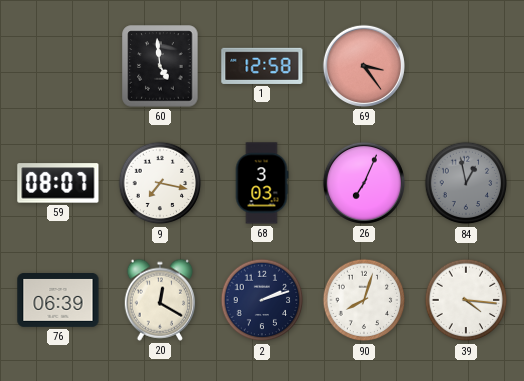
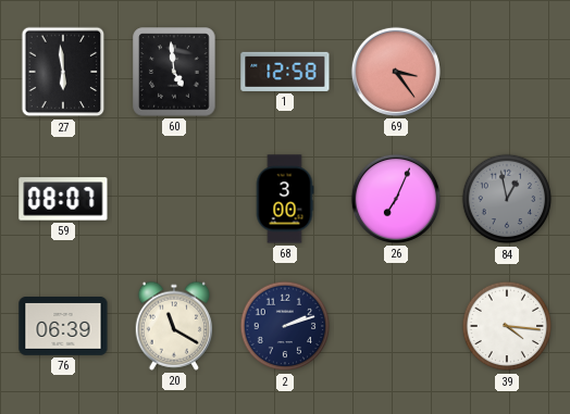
27: none -> 5:59
9: 7:17 -> none
68: 3:03 -> 3:00
20: 12:20 -> 11:20
90: 8:03 -> none
